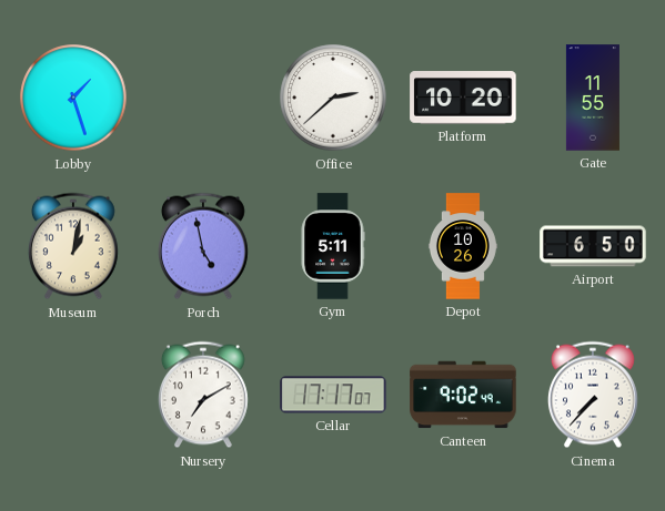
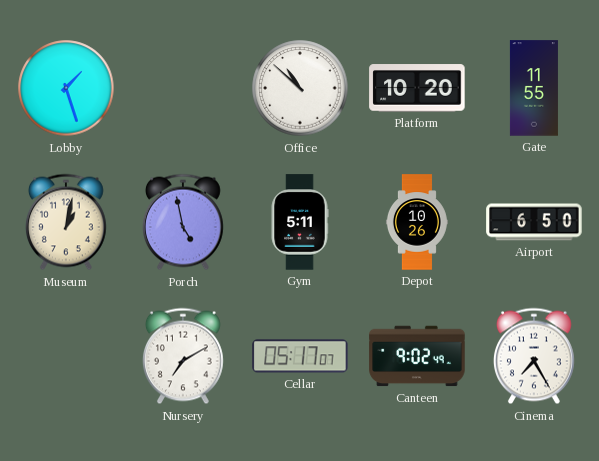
Office: 2:38 -> 10:52
Cellar: 17:17 -> 05:17
Cinema: 7:37 -> 7:25
